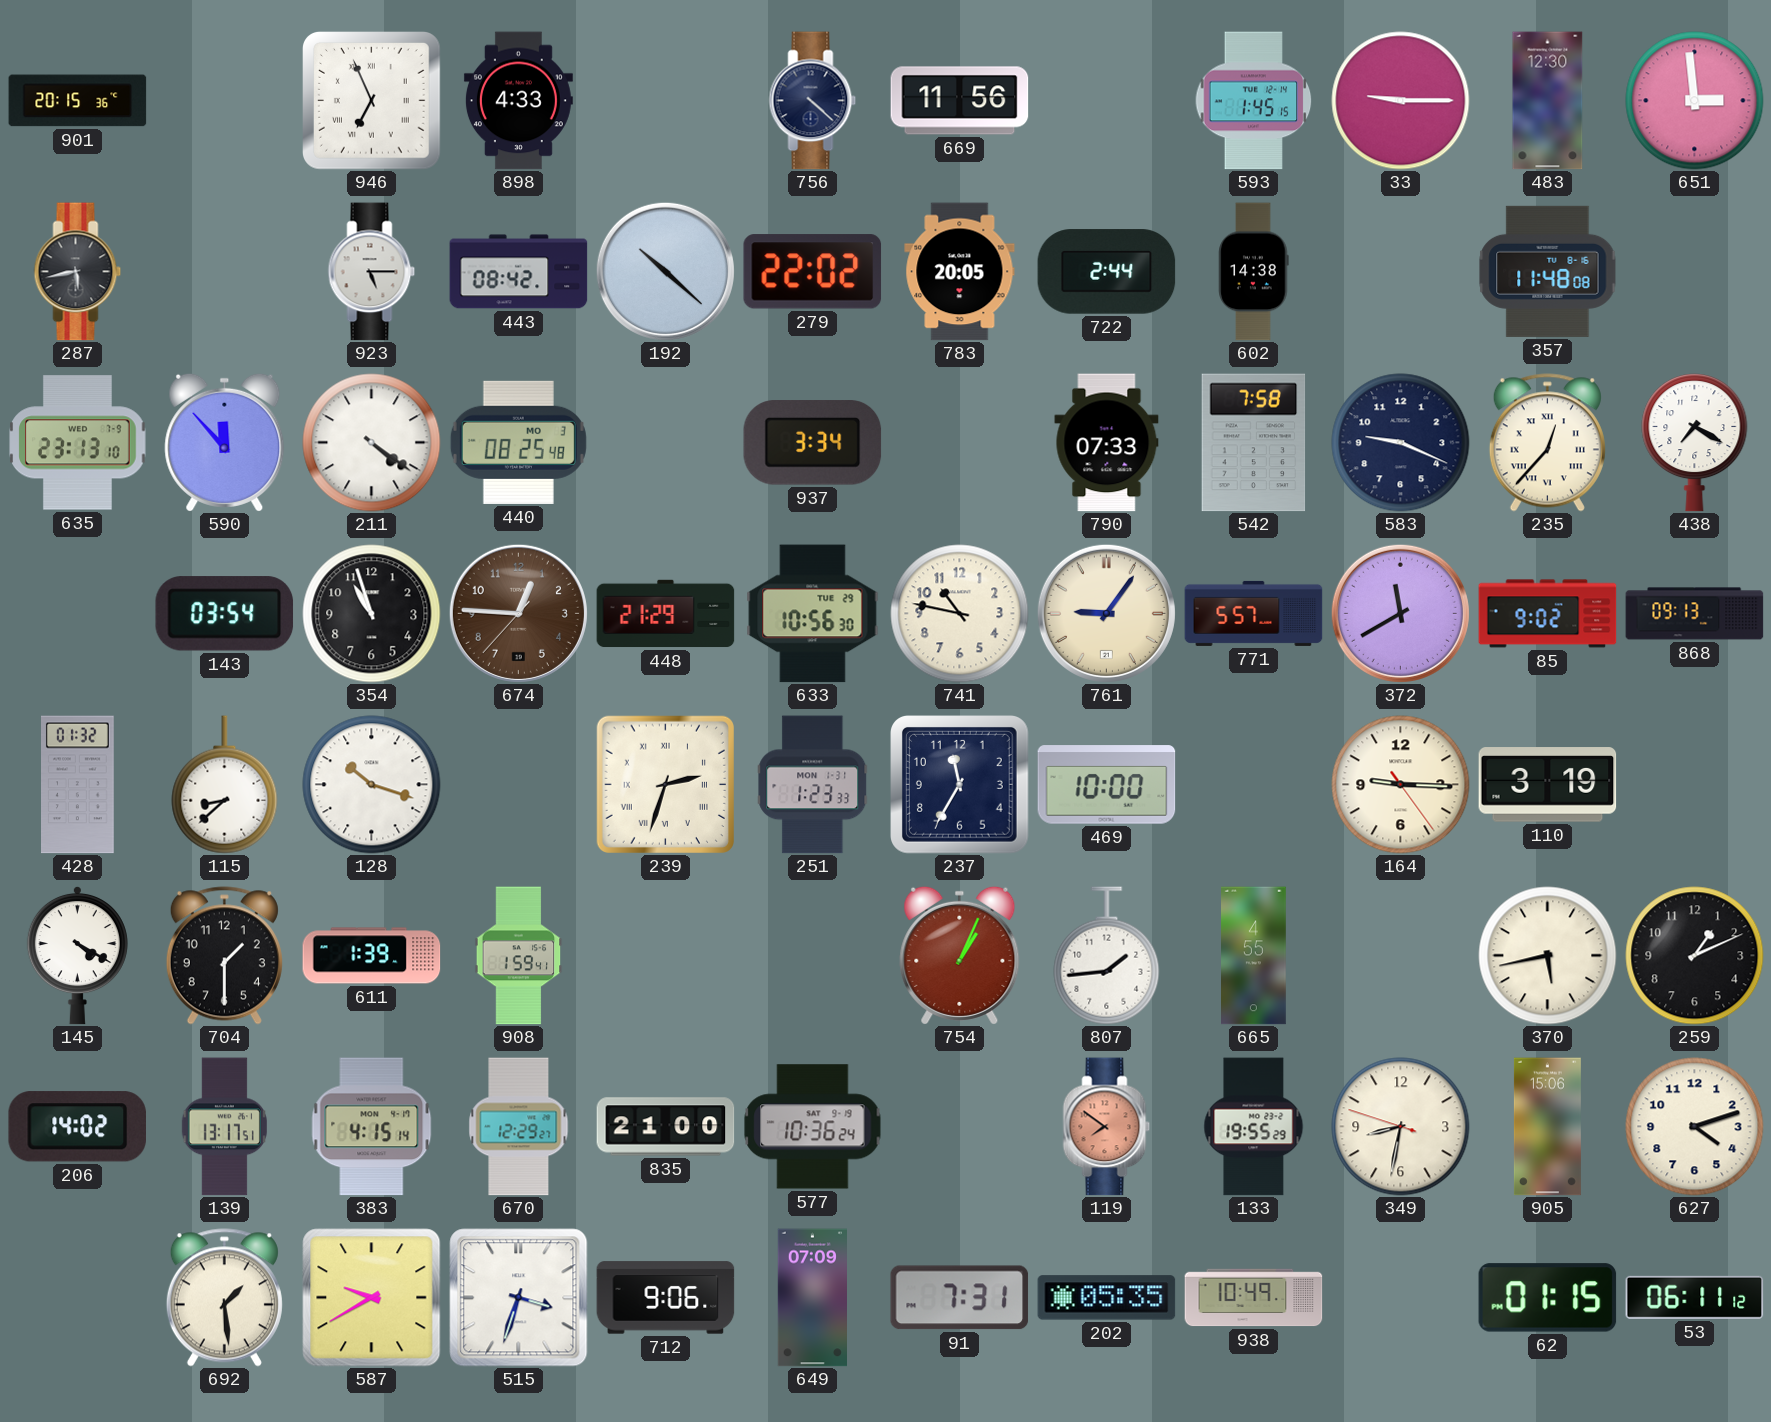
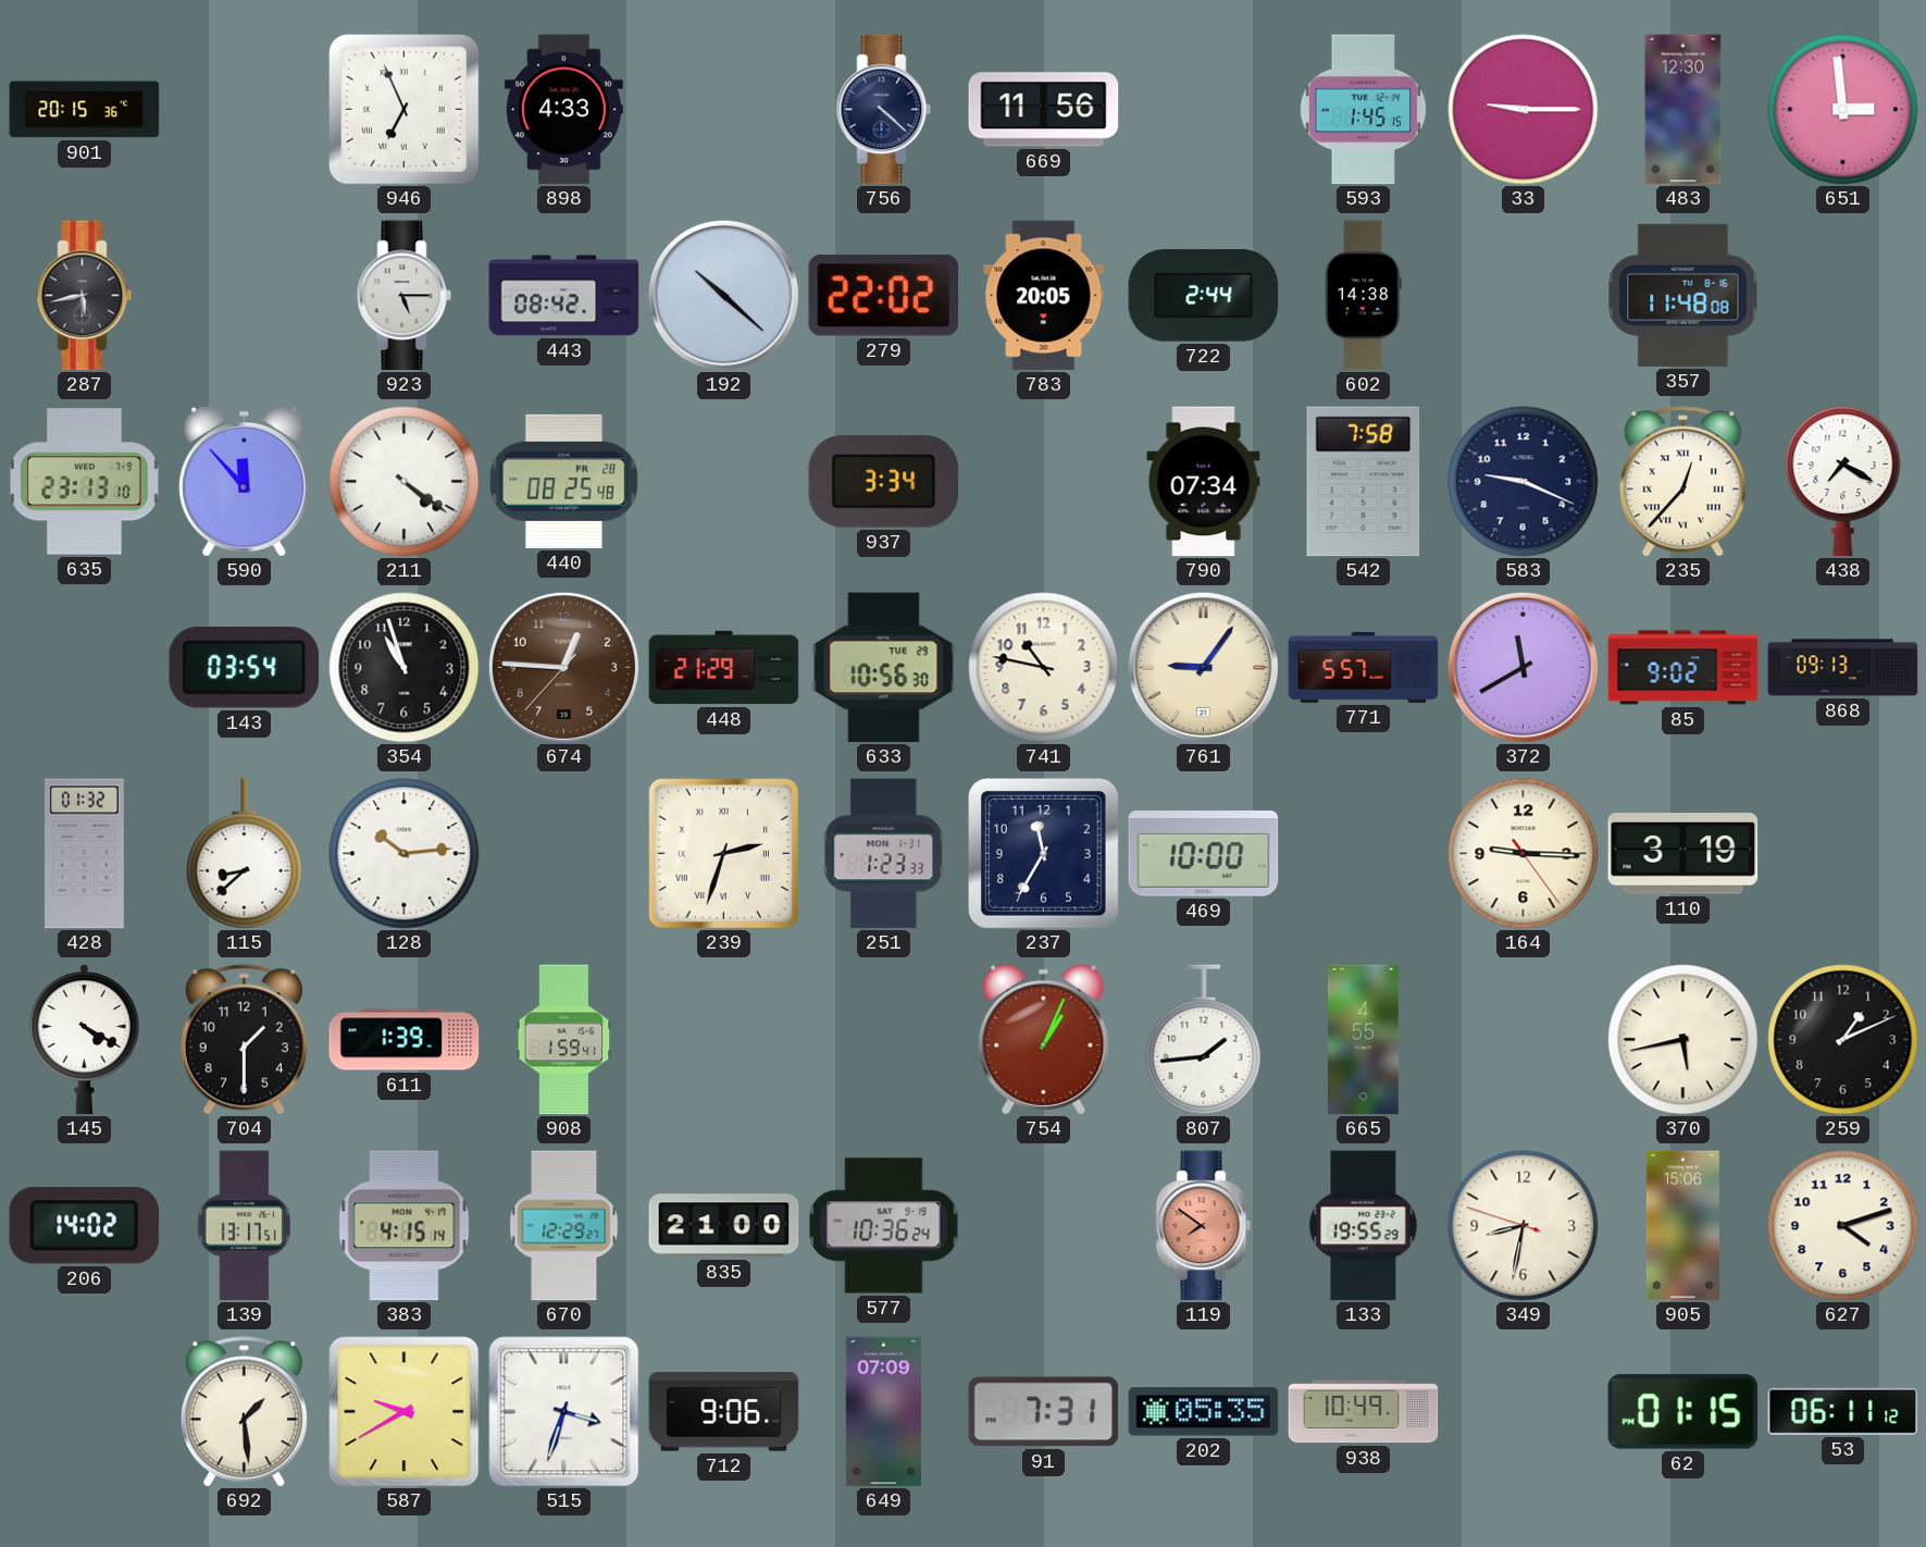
440 date: MO 3 -> FR 28
790: 07:33 -> 07:34
128: 10:18 -> 10:14
